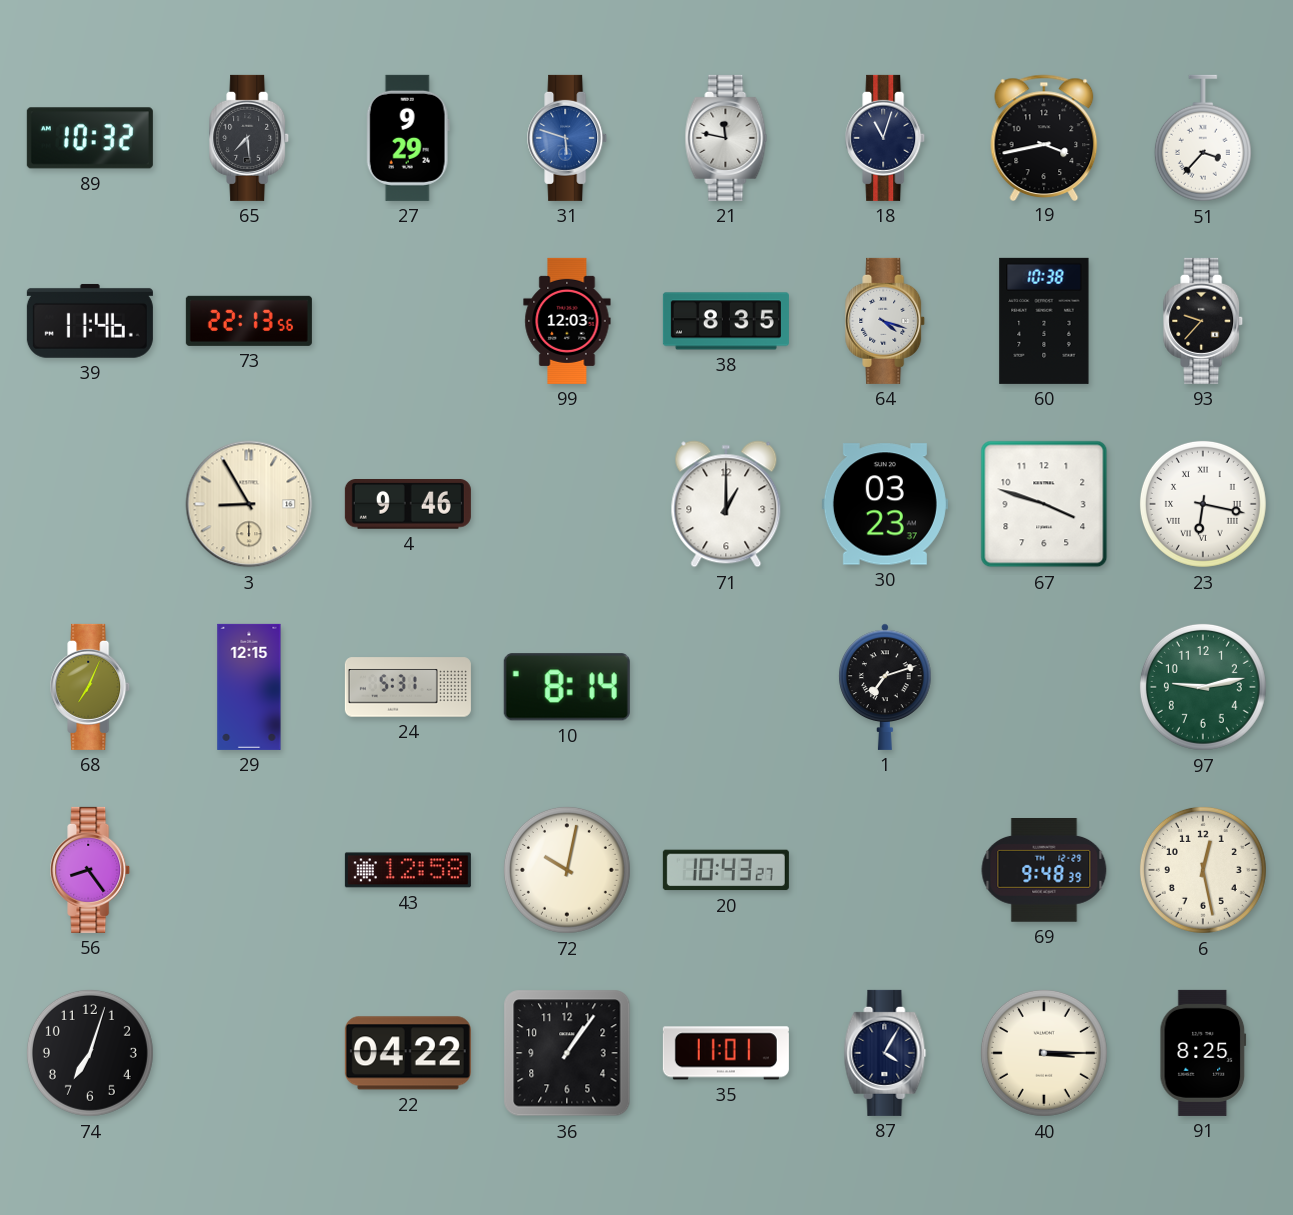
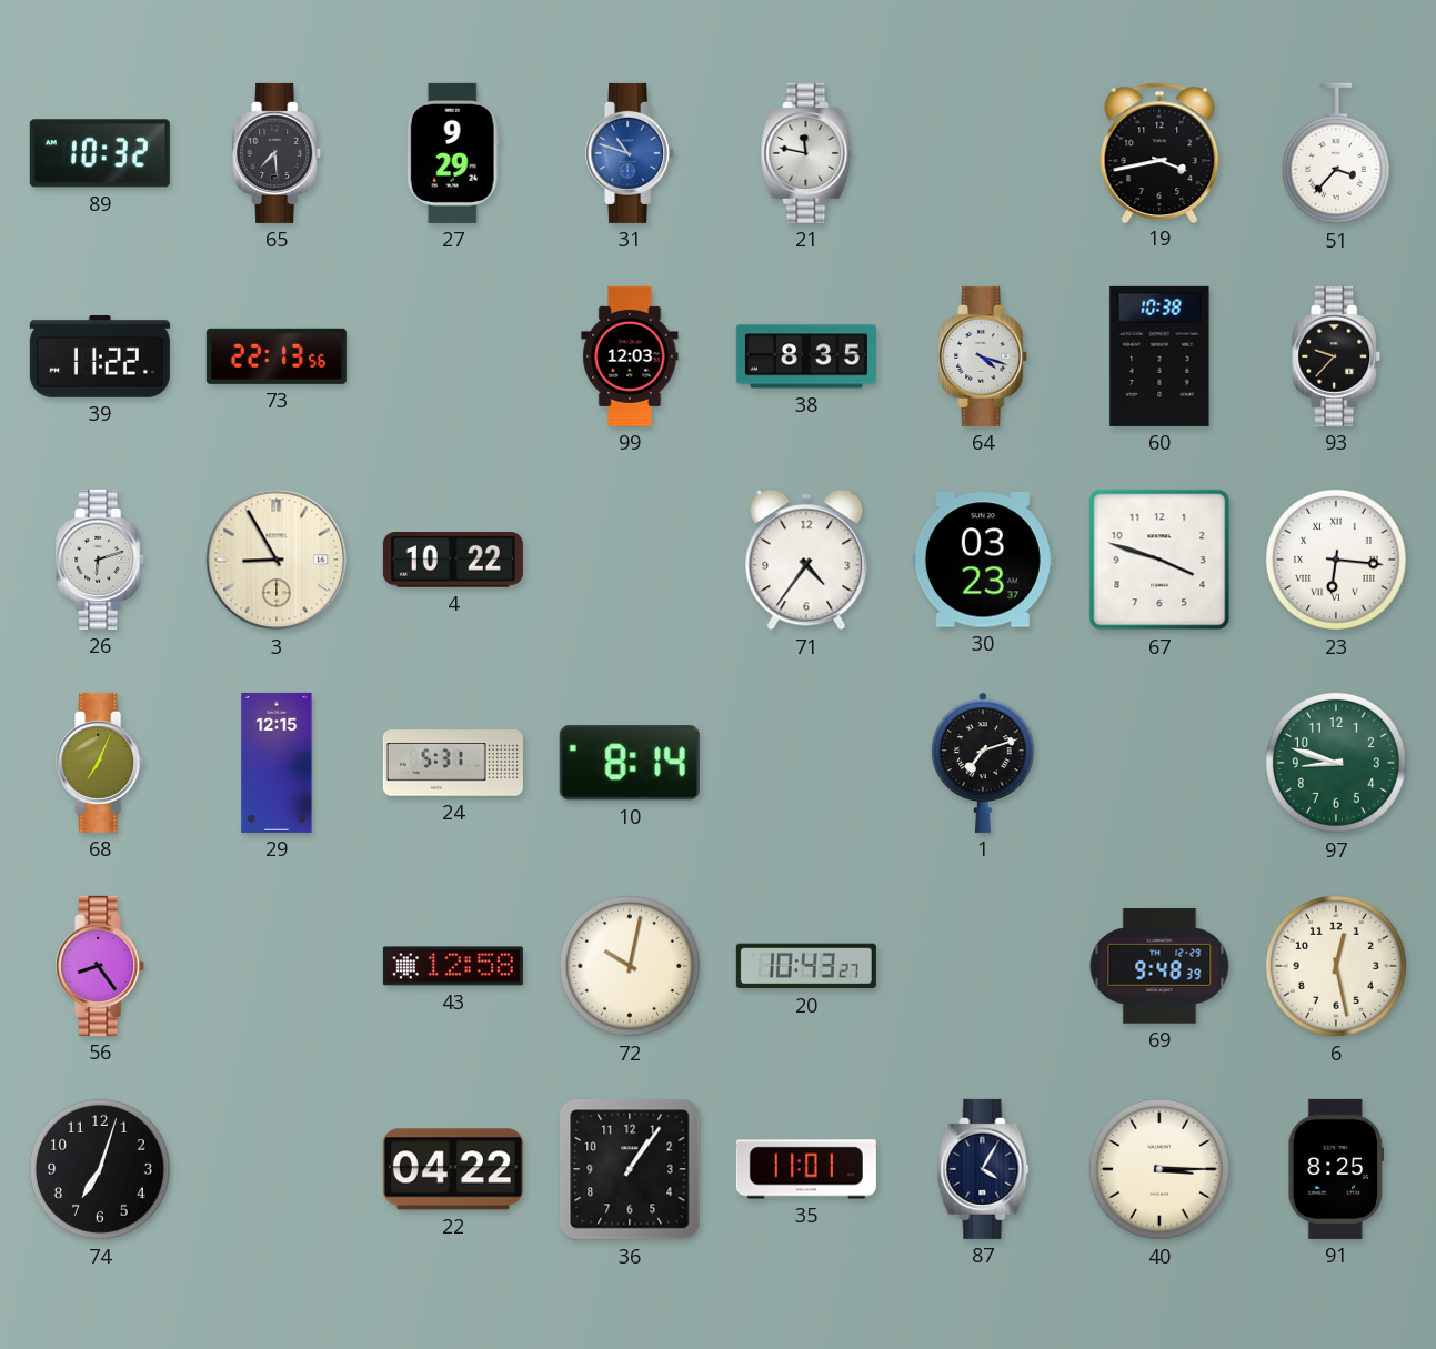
31: 5:48 -> 10:48
18: 11:03 -> none
39: 11:46 -> 11:22
26: none -> 6:12
4: 9:46 -> 10:22
71: 1:00 -> 4:36
23: 6:17 -> 6:16
97: 9:13 -> 8:48
